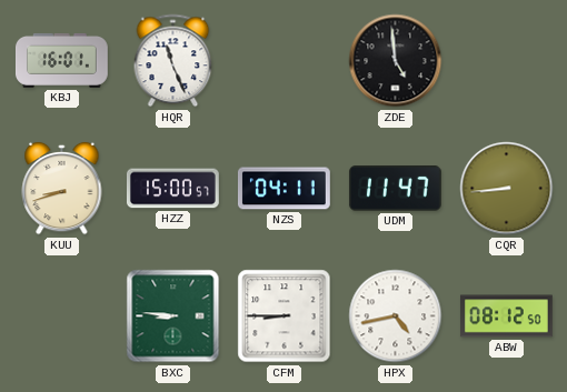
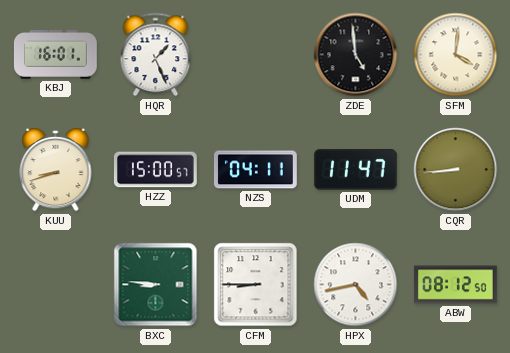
HQR: 11:26 -> 1:26
SFM: none -> 4:01
